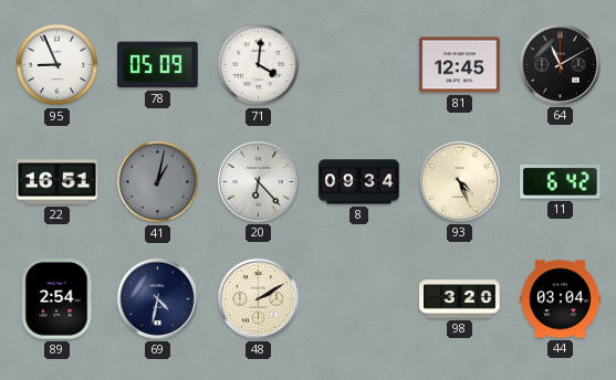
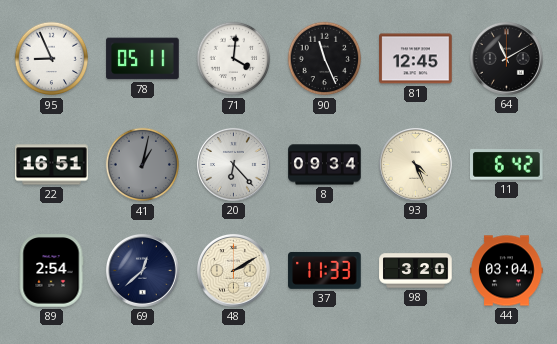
78: 05:09 -> 05:11
90: none -> 11:26
69: 4:32 -> 12:38
37: none -> 11:33
